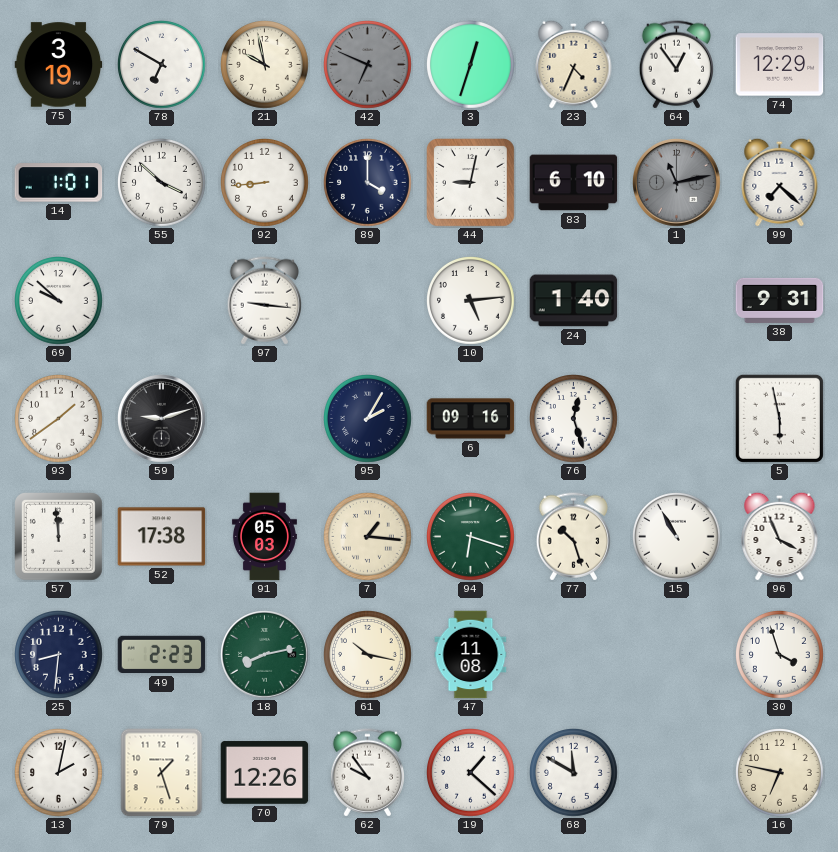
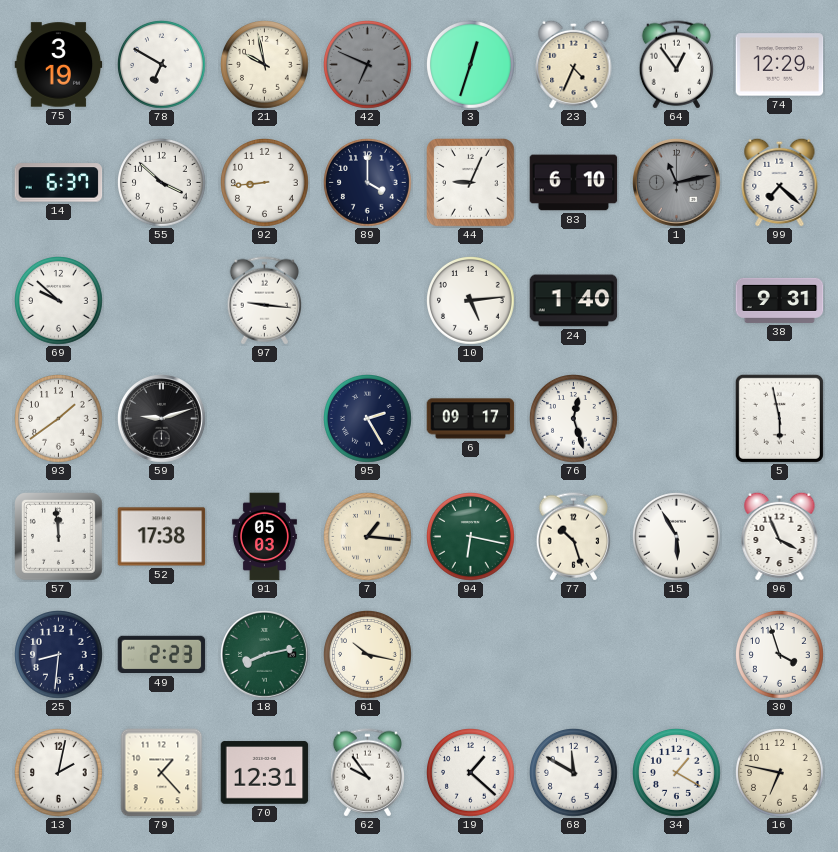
14: 1:01 -> 6:37
44: 9:02 -> 9:04
95: 2:05 -> 2:25
6: 09:16 -> 09:17
94: 6:18 -> 6:17
15: 10:55 -> 5:55
47: 11:08 -> none
79: 1:27 -> 1:23
70: 12:26 -> 12:31
34: none -> 1:20
